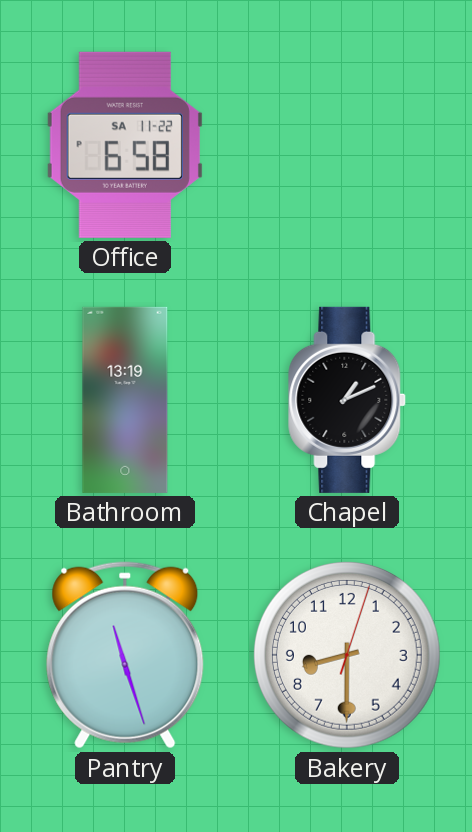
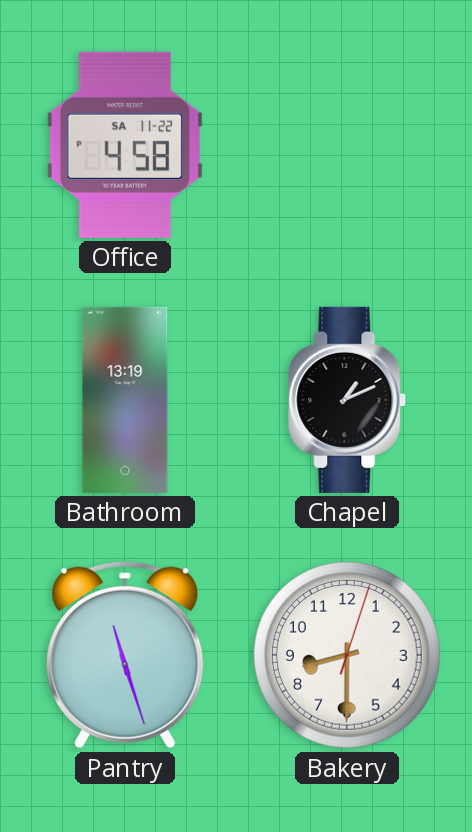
Office: 6:58 -> 4:58
